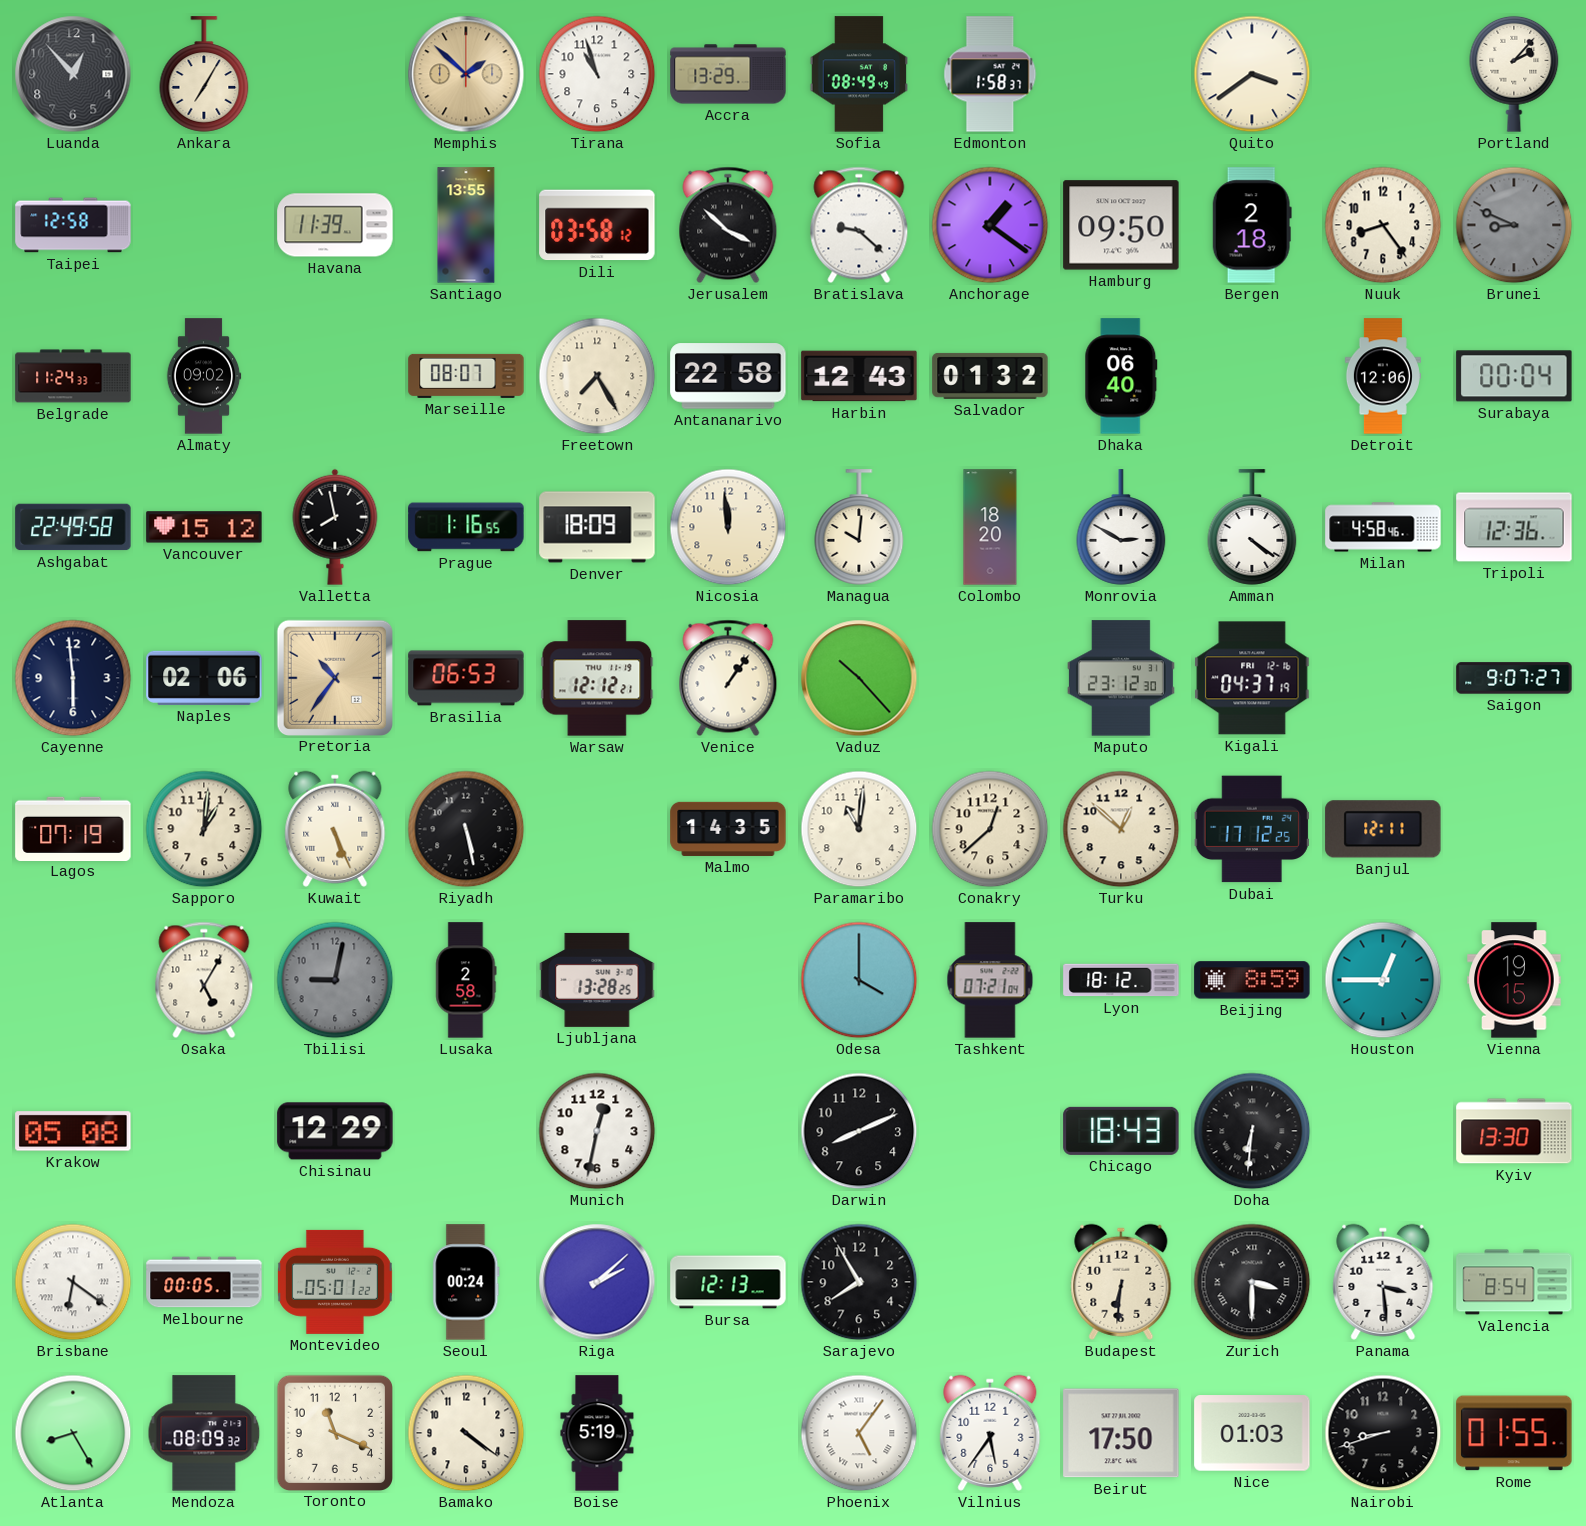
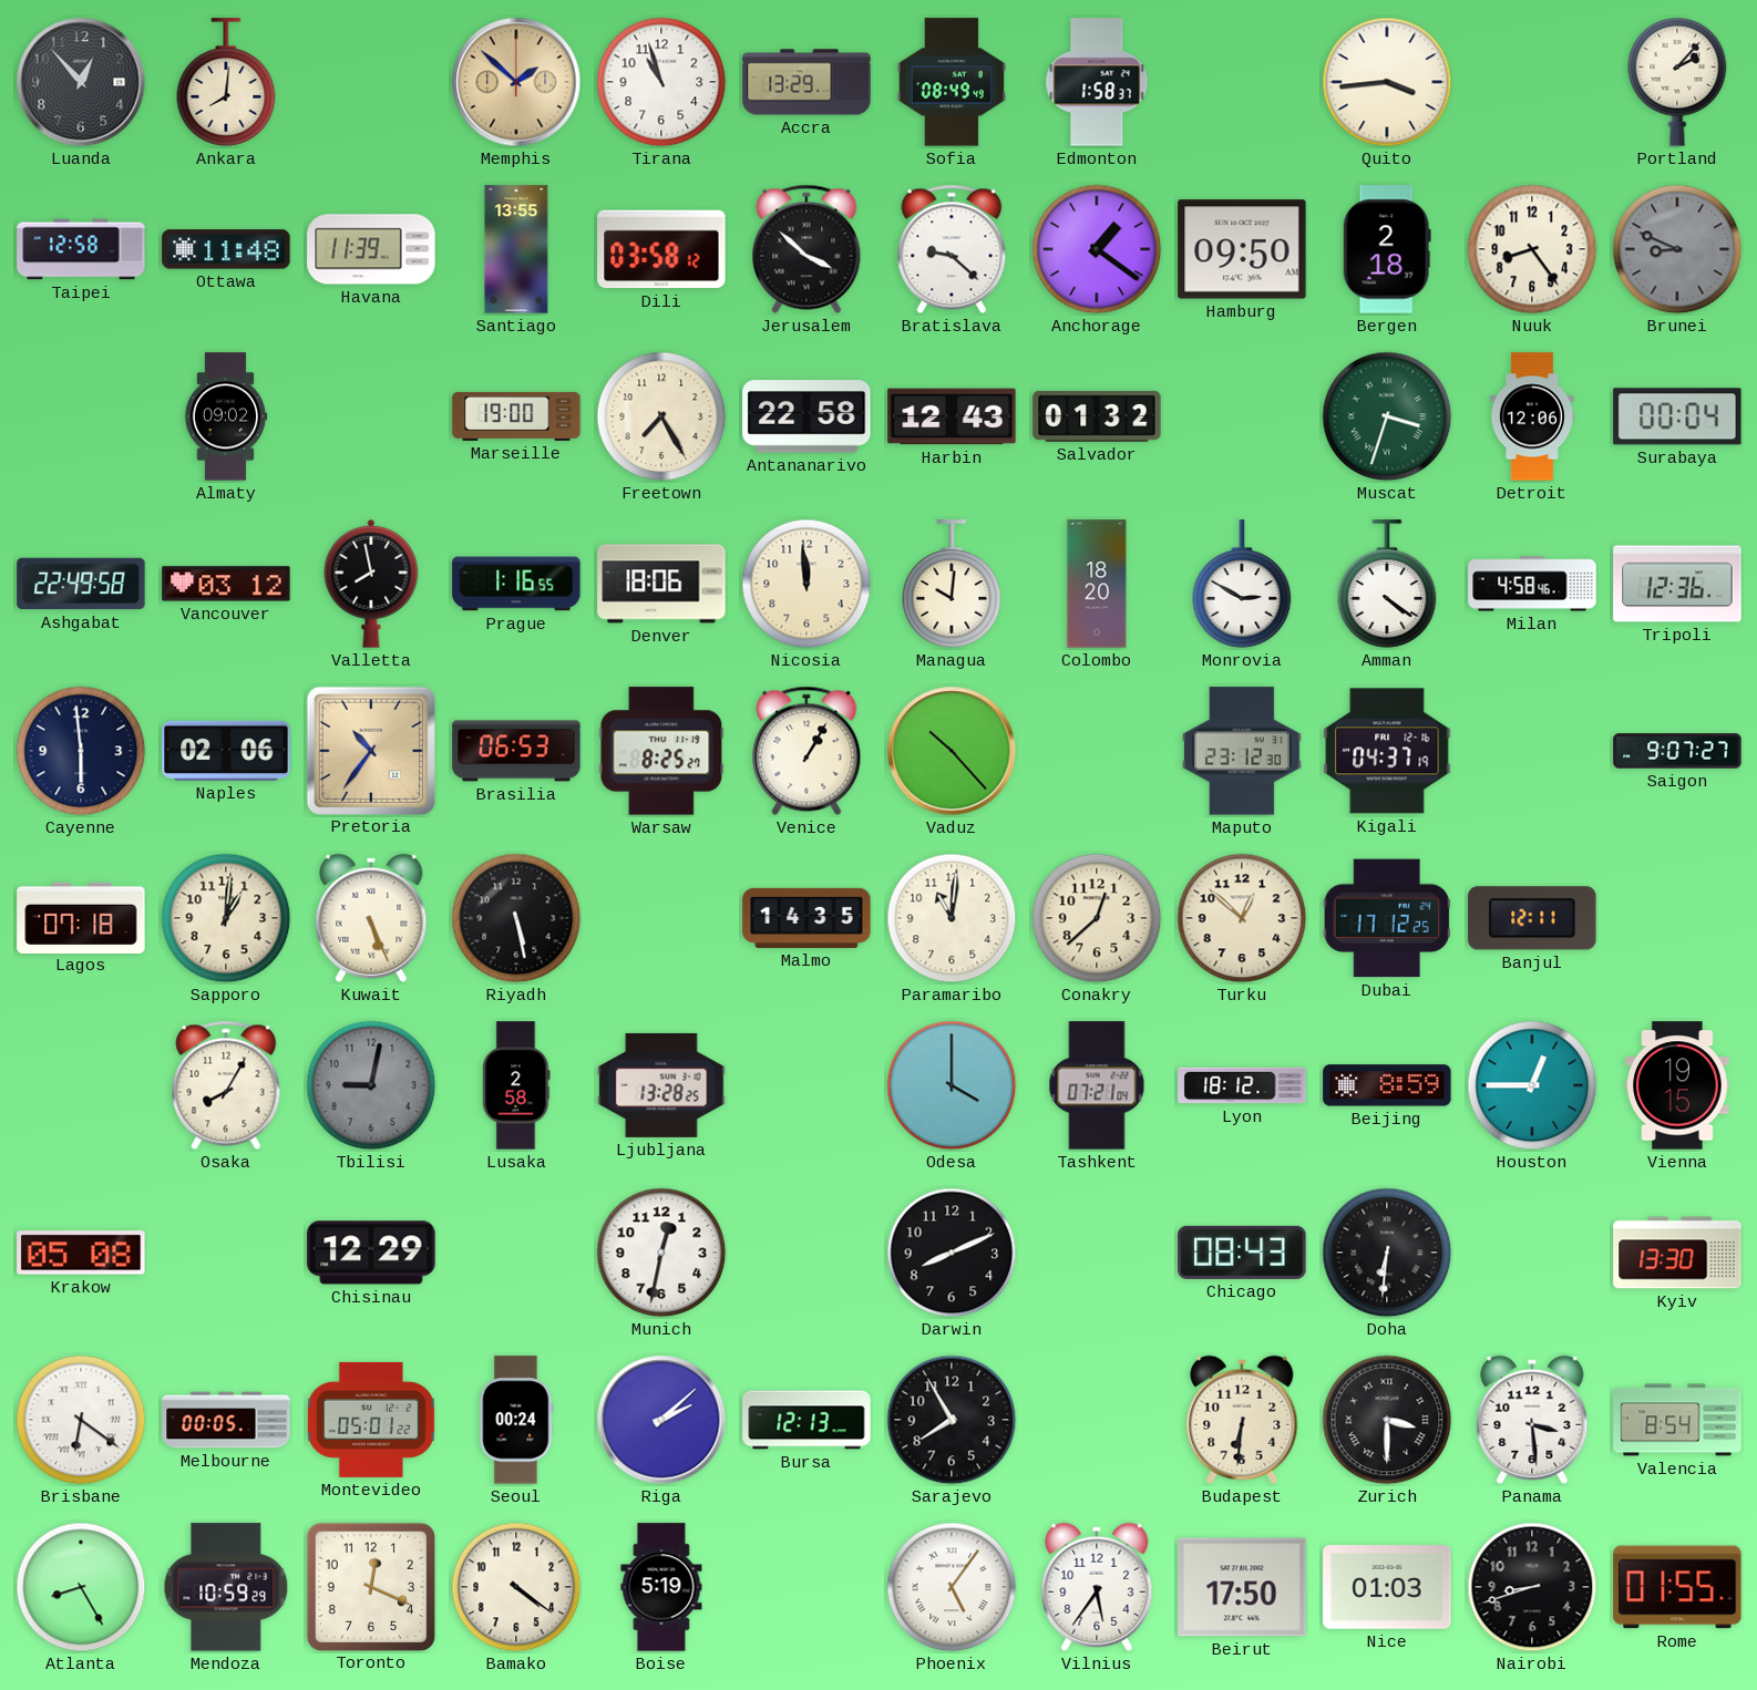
Ankara: 7:05 -> 8:01
Quito: 3:39 -> 3:44
Ottawa: none -> 11:48
Belgrade: 11:24 -> none
Marseille: 08:07 -> 19:00
Dhaka: 06:40 -> none
Muscat: none -> 3:33
Vancouver: 15:12 -> 03:12
Denver: 18:09 -> 18:06
Warsaw: 12:12 -> 8:25
Venice: 1:06 -> 1:05
Lagos: 07:19 -> 07:18
Osaka: 5:05 -> 8:05
Chicago: 18:43 -> 08:43
Mendoza: 08:09 -> 10:59
Toronto: 11:19 -> 12:19
